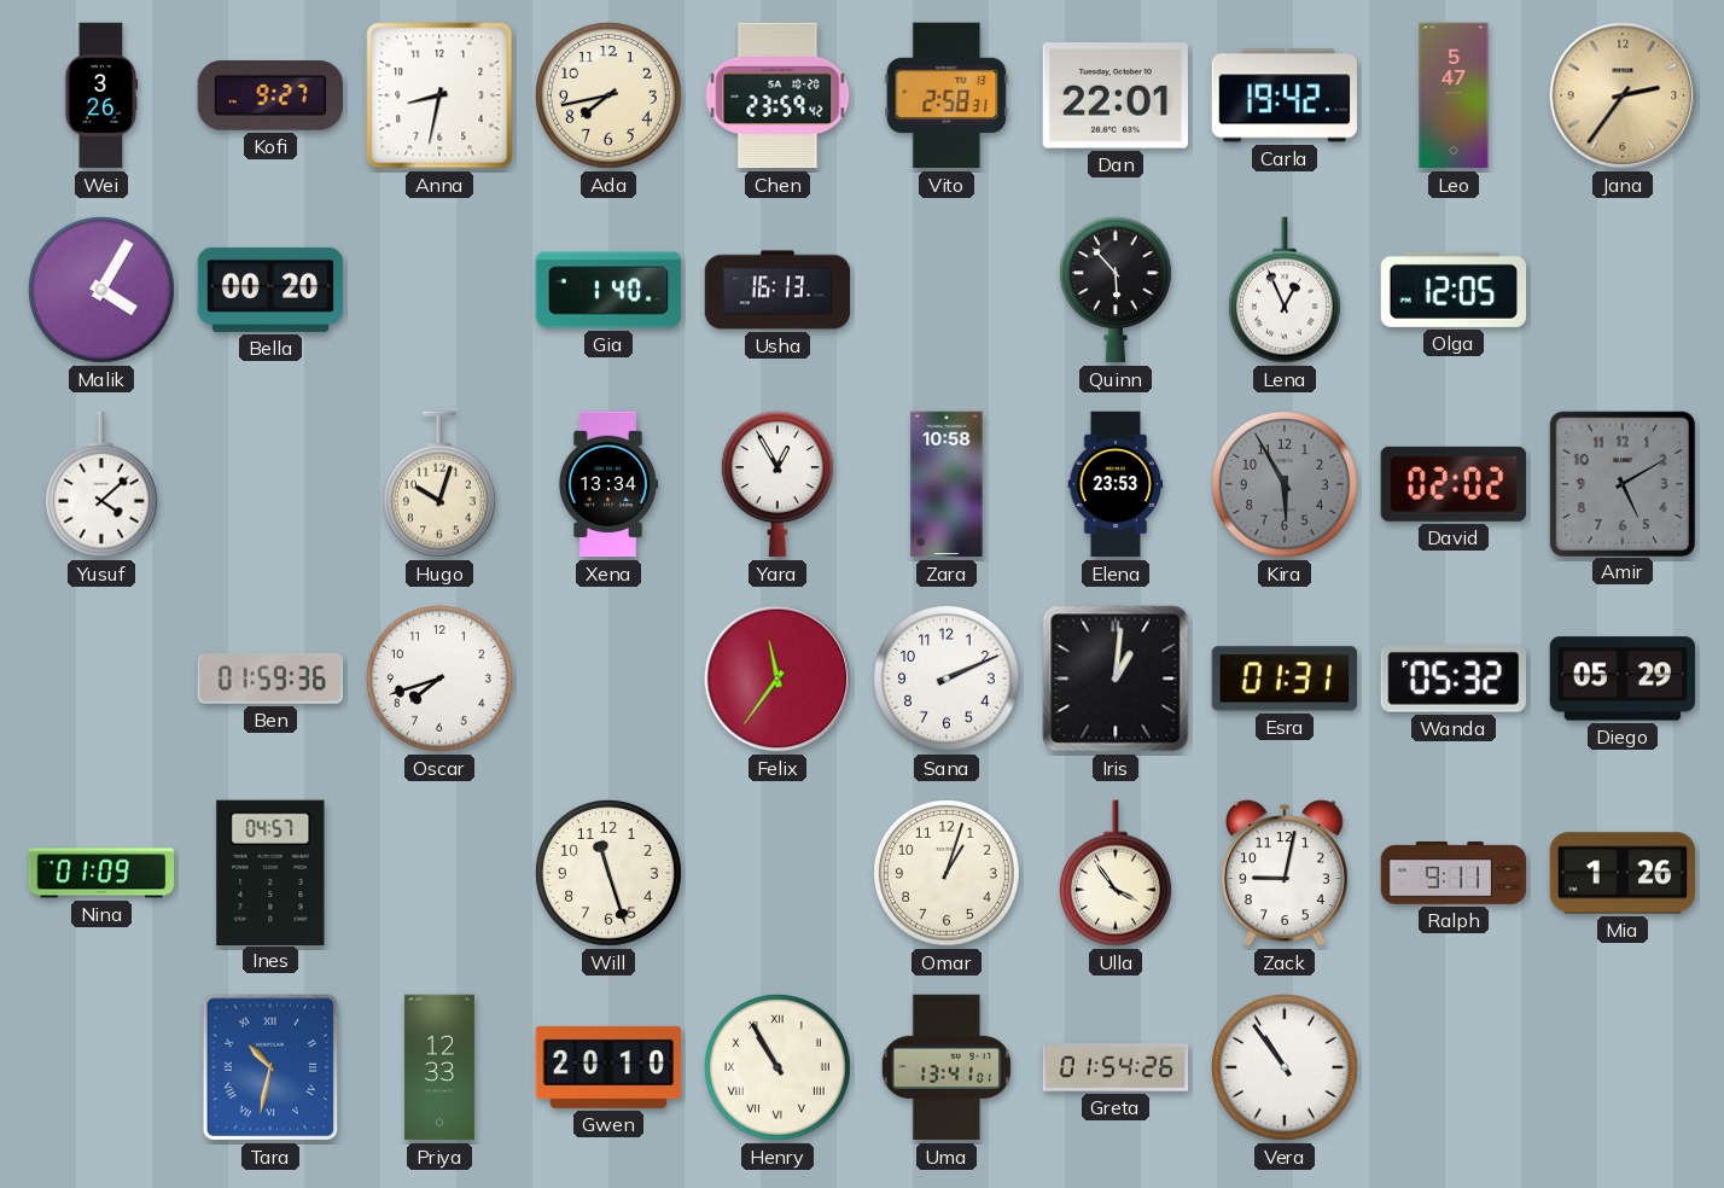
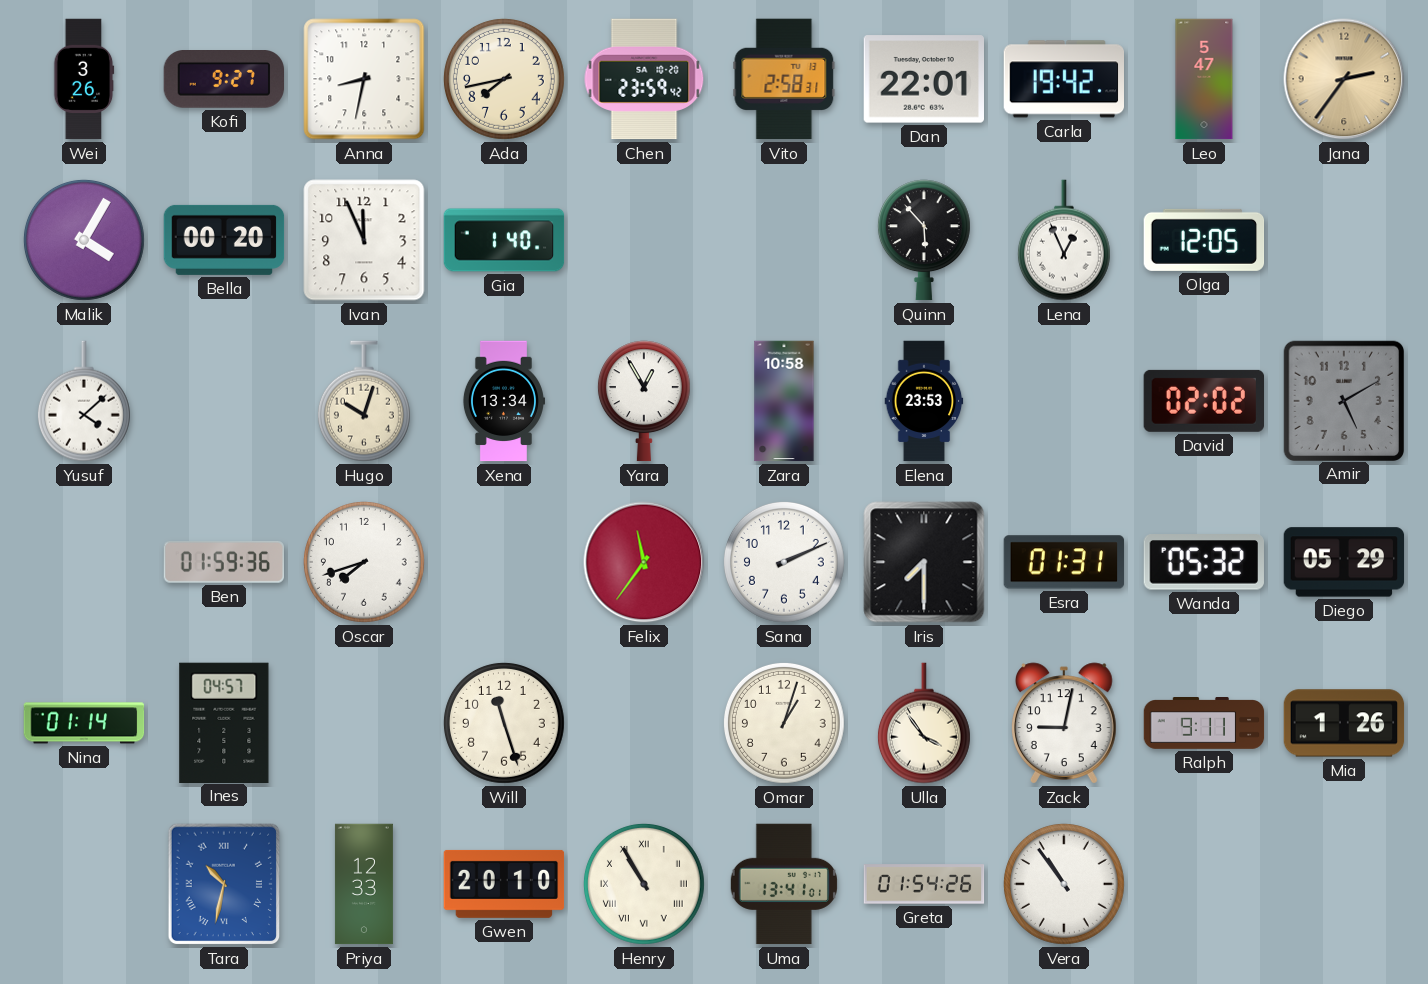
Ivan: none -> 11:56
Usha: 16:13 -> none
Kira: 5:55 -> none
Iris: 1:01 -> 7:30
Nina: 01:09 -> 01:14
